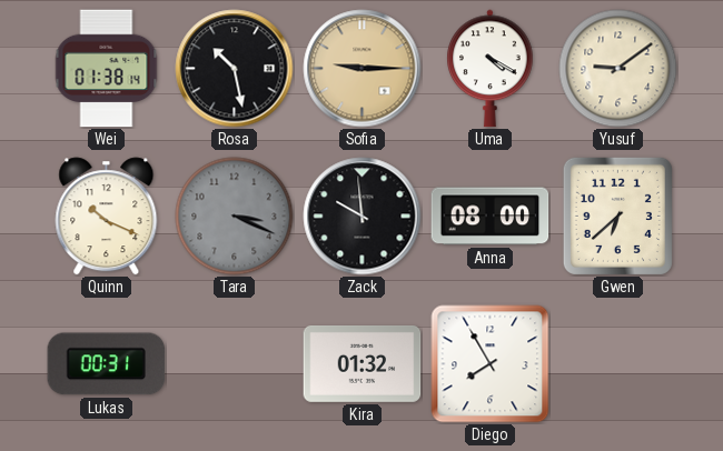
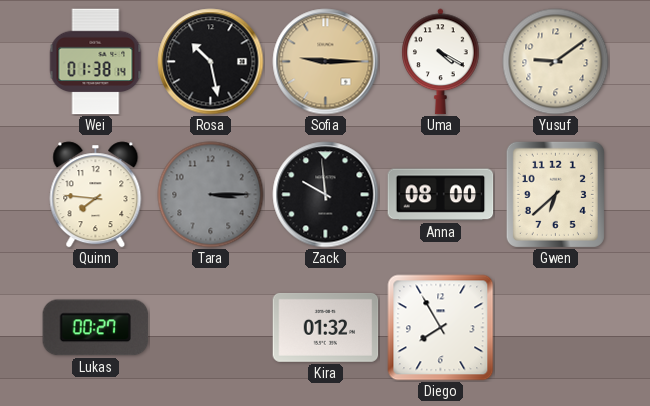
Quinn: 10:19 -> 7:46
Tara: 3:19 -> 3:15
Lukas: 00:31 -> 00:27
